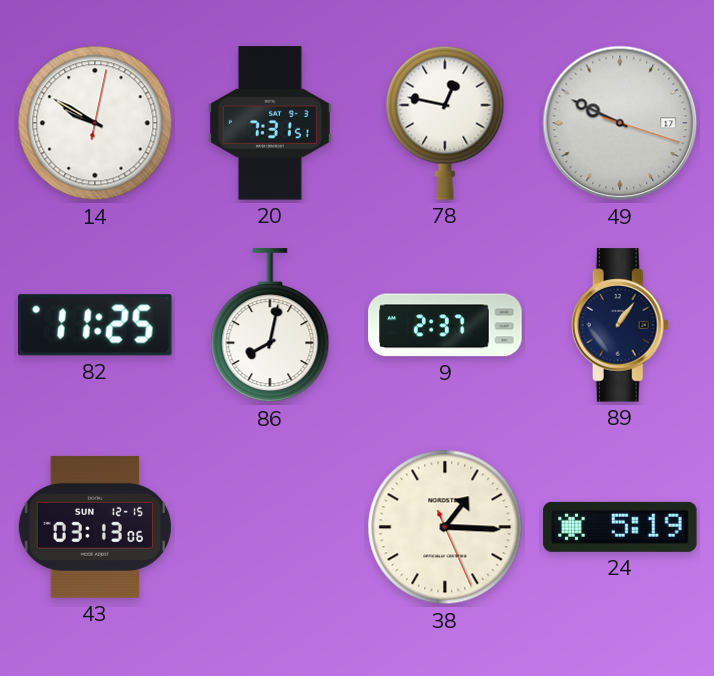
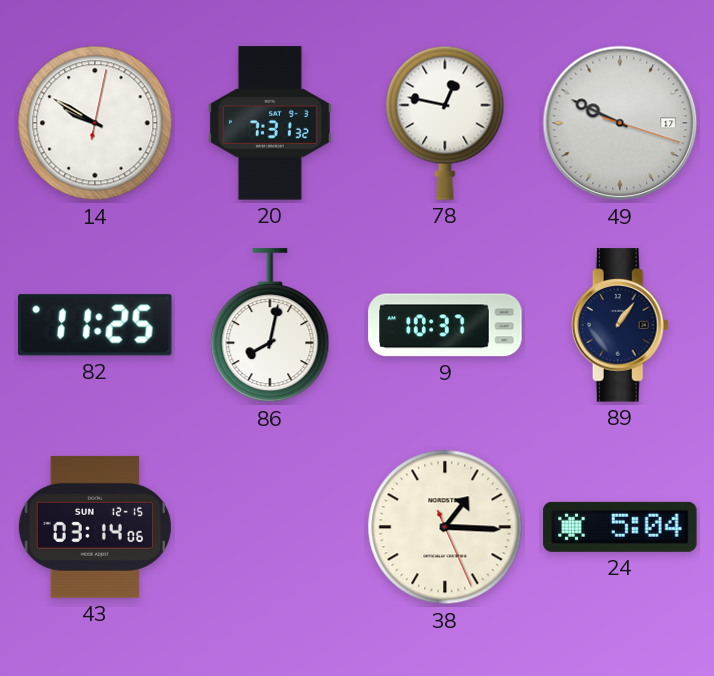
20: 7:31:51 -> 7:31:32
9: 2:37 -> 10:37
43: 03:13 -> 03:14
24: 5:19 -> 5:04
